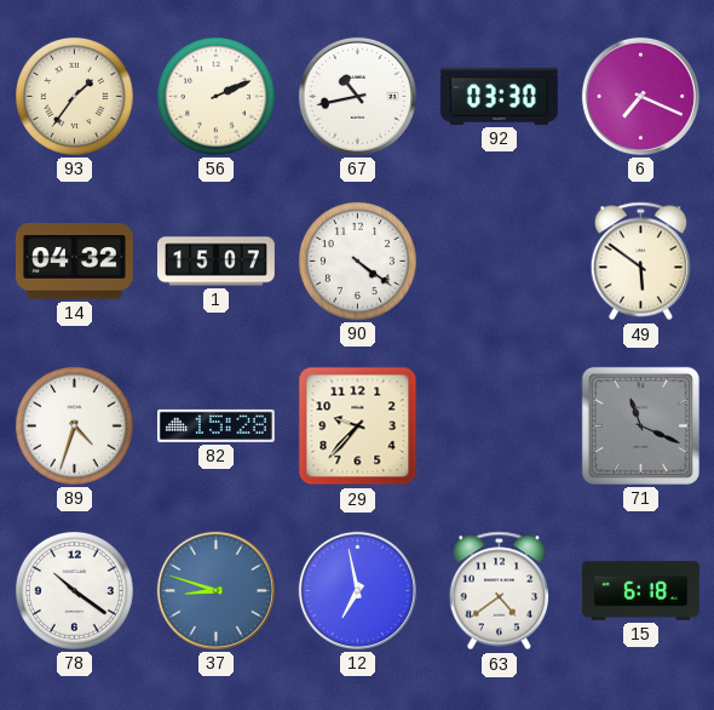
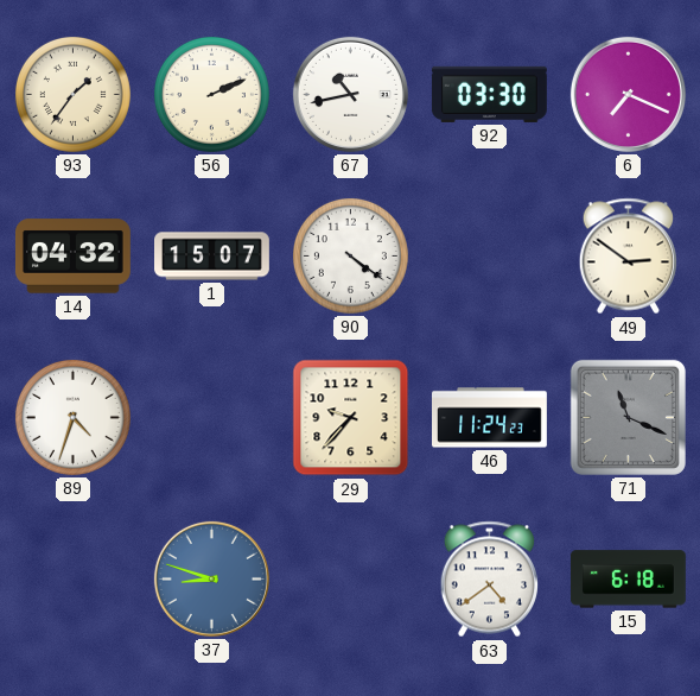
49: 5:51 -> 2:51
82: 15:28 -> none
46: none -> 11:24
78: 10:21 -> none
12: 6:58 -> none
